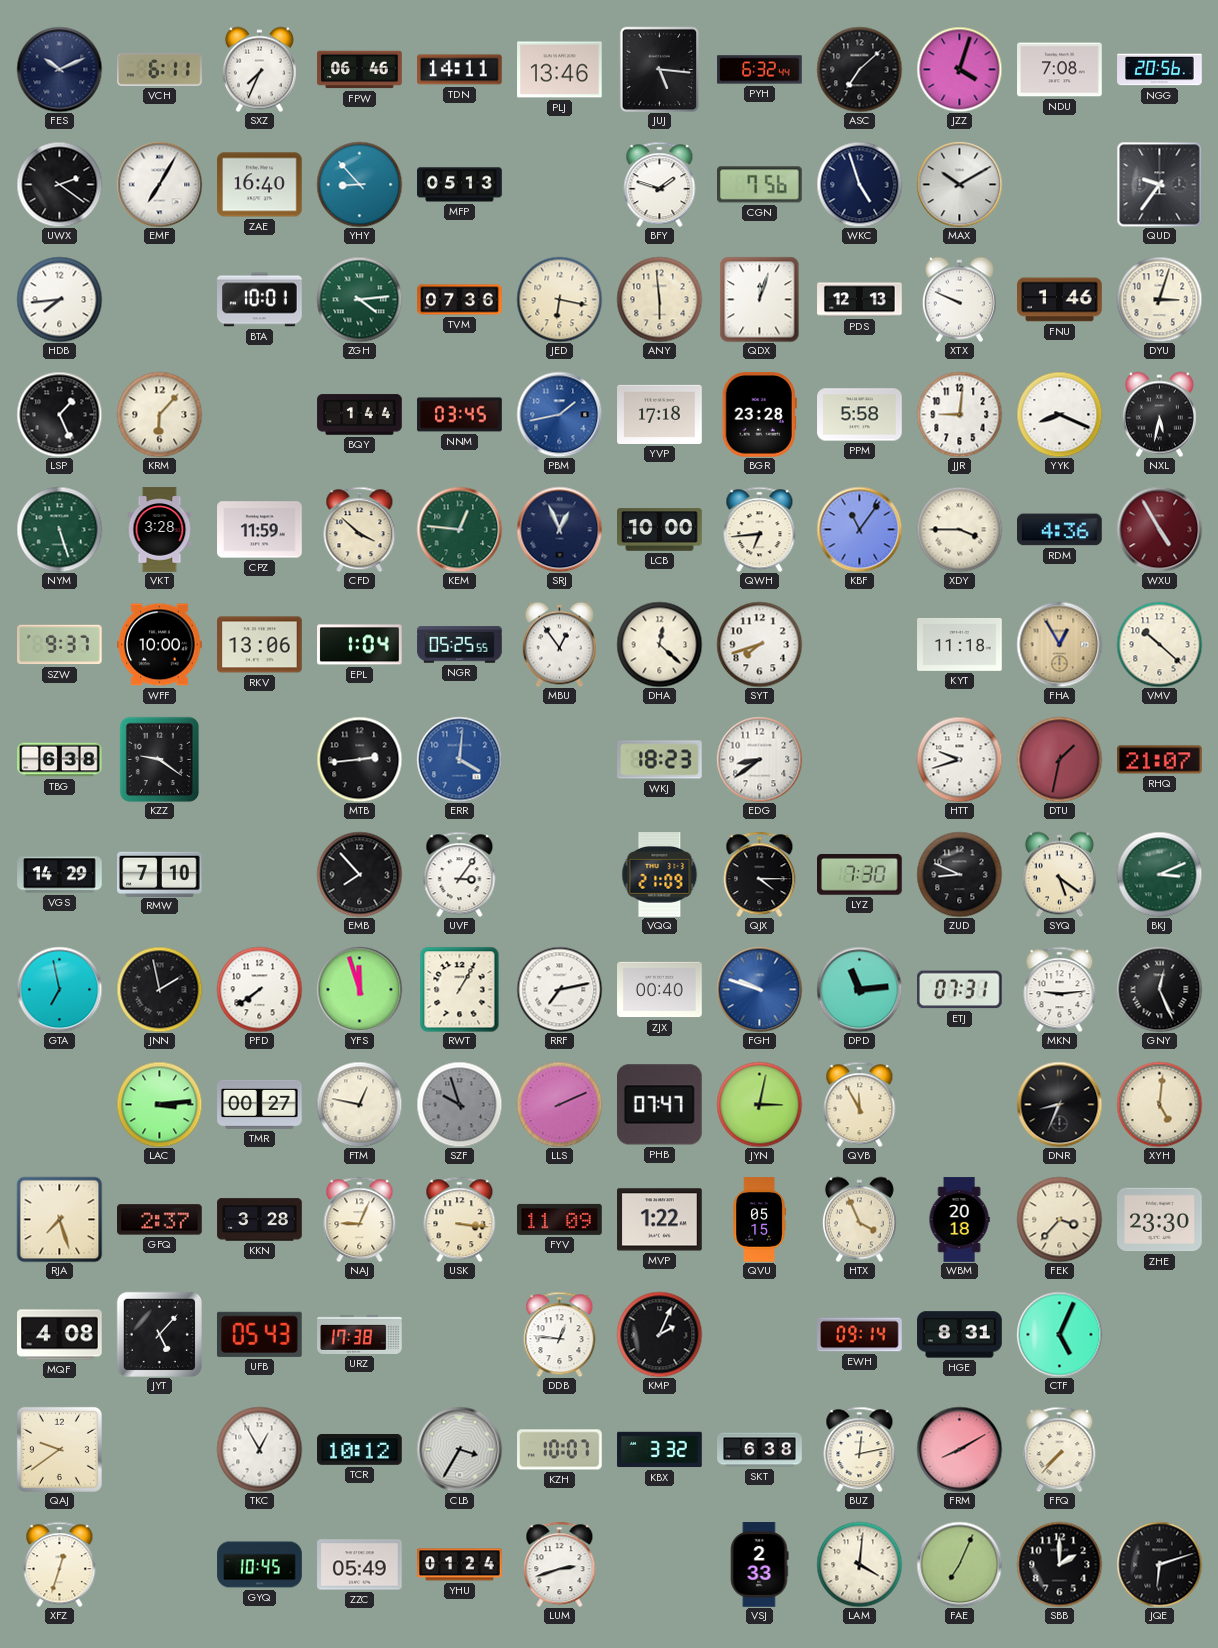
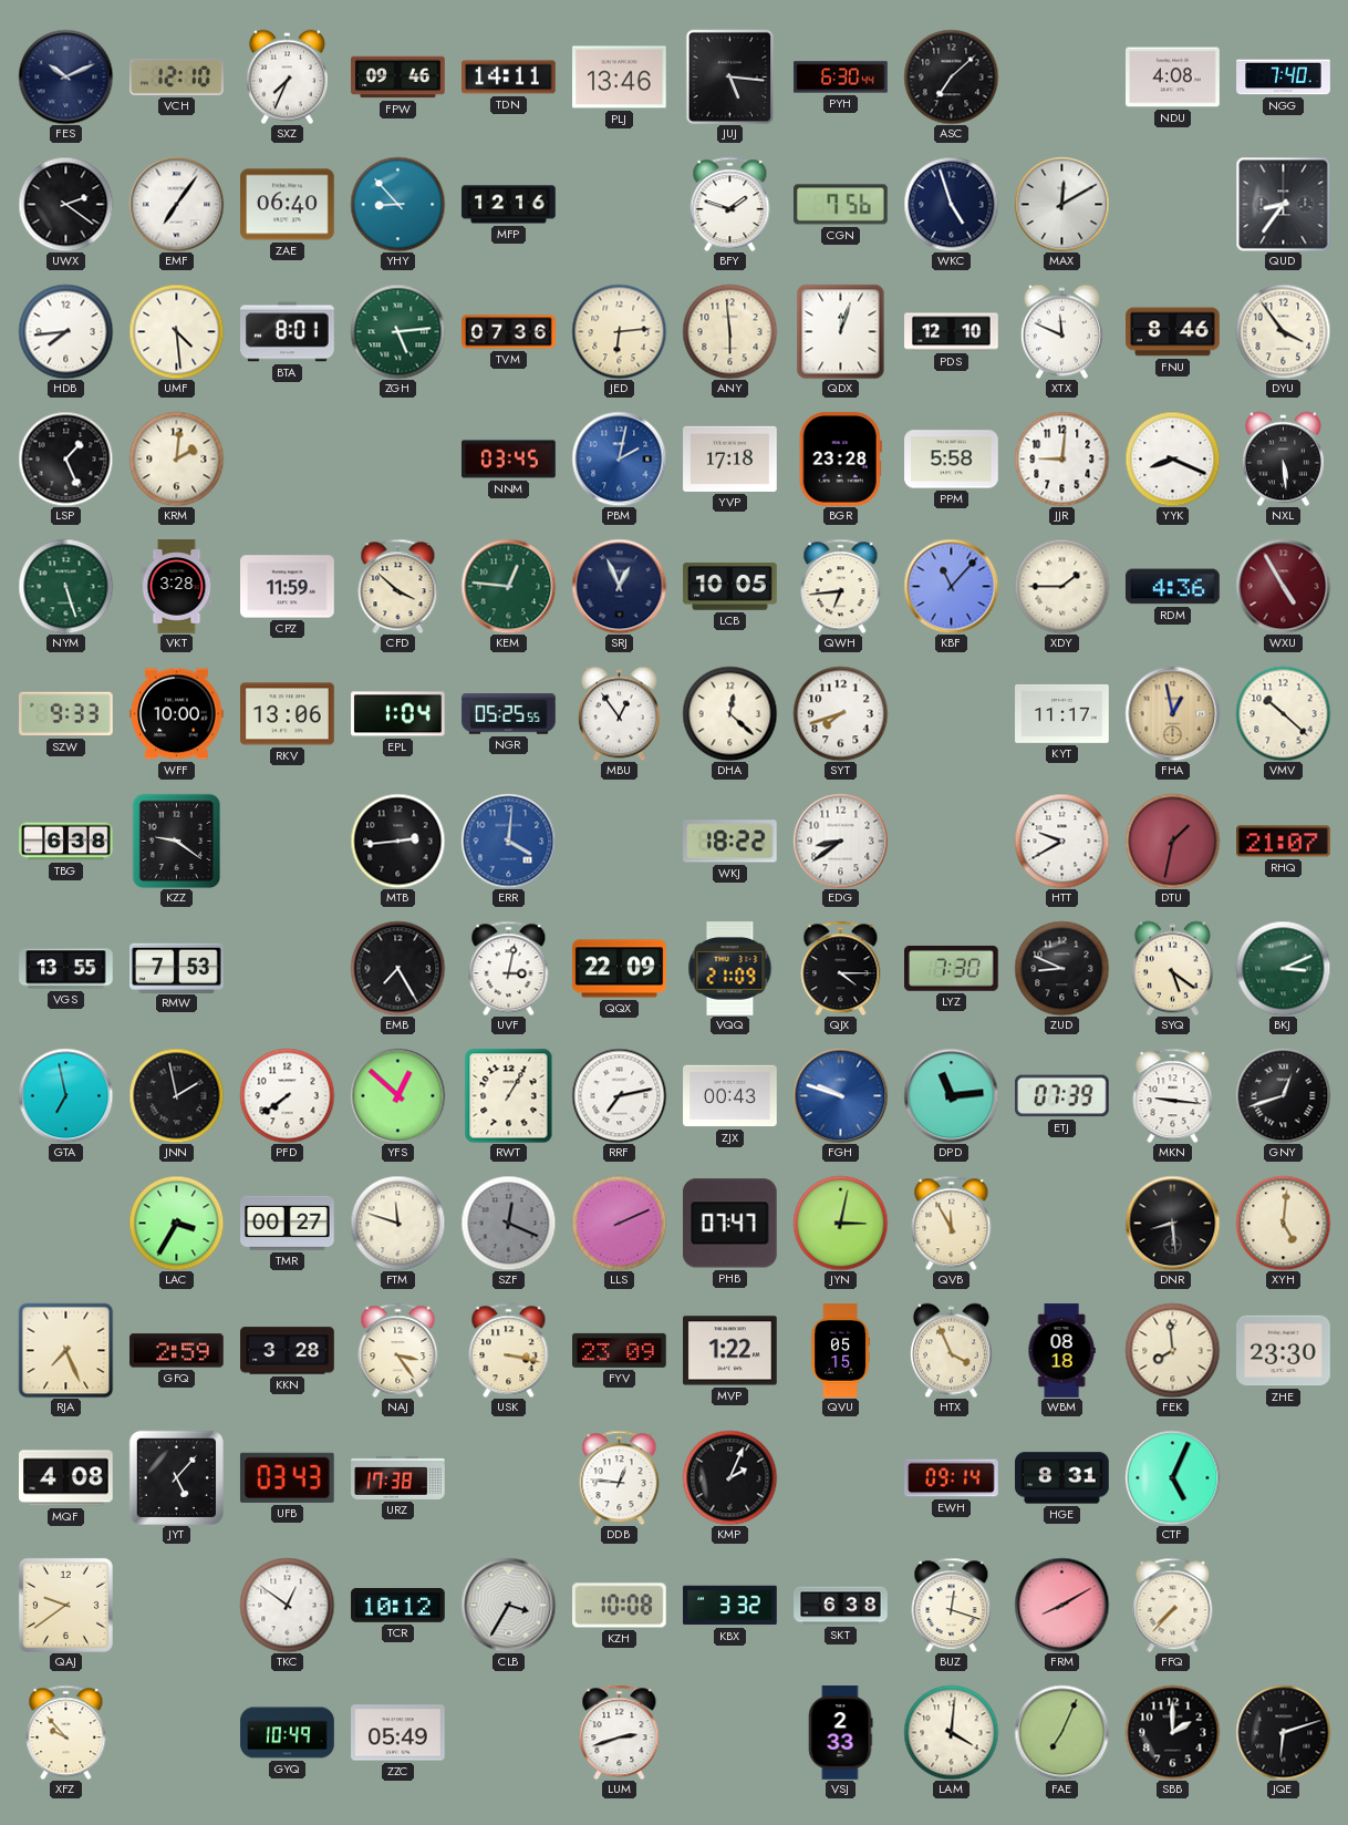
VCH: 6:11 -> 12:10
FPW: 06:46 -> 09:46
PYH: 6:32 -> 6:30
JZZ: 4:03 -> none
NDU: 7:08 -> 4:08
NGG: 20:56 -> 7:40
EMF: 7:05 -> 7:06
ZAE: 16:40 -> 06:40
MFP: 05:13 -> 12:16
MAX: 10:10 -> 12:10
QUD: 9:36 -> 8:36
UMF: none -> 4:29
BTA: 10:01 -> 8:01
ZGH: 4:14 -> 5:14
JED: 6:17 -> 6:14
PDS: 12:13 -> 12:10
XTX: 9:49 -> 11:49
FNU: 1:46 -> 8:46
DYU: 3:03 -> 3:54
KRM: 6:07 -> 2:01
BQY: 1:44 -> none
PBM: 1:43 -> 2:02
NXL: 5:32 -> 5:29
LCB: 10:00 -> 10:05
KBF: 11:06 -> 11:07
XDY: 3:45 -> 1:45
SZW: 9:37 -> 9:33
KYT: 11:18 -> 11:17
FHA: 12:55 -> 12:58
WKJ: 18:23 -> 18:22
HTT: 9:42 -> 9:40
VGS: 14:29 -> 13:55
RMW: 7:10 -> 7:53
EMB: 7:53 -> 7:25
UVF: 3:06 -> 3:02
QQX: none -> 22:09
YFS: 11:57 -> 12:52
ZJX: 00:40 -> 00:43
ETJ: 07:31 -> 07:39
MKN: 9:14 -> 9:16
GNY: 12:26 -> 12:42
LAC: 3:14 -> 3:35
FTM: 12:47 -> 11:48
SZF: 9:57 -> 12:19
DNR: 8:34 -> 8:29
RJA: 7:27 -> 7:26
GFQ: 2:37 -> 2:59
NAJ: 9:04 -> 3:24
USK: 3:16 -> 3:17
FYV: 11:09 -> 23:09
WBM: 20:18 -> 08:18
FEK: 3:37 -> 7:59
UFB: 05:43 -> 03:43
TKC: 12:55 -> 12:51
KZH: 10:07 -> 10:08
BUZ: 12:13 -> 12:18
XFZ: 12:33 -> 9:53
GYQ: 10:45 -> 10:49
YHU: 01:24 -> none
